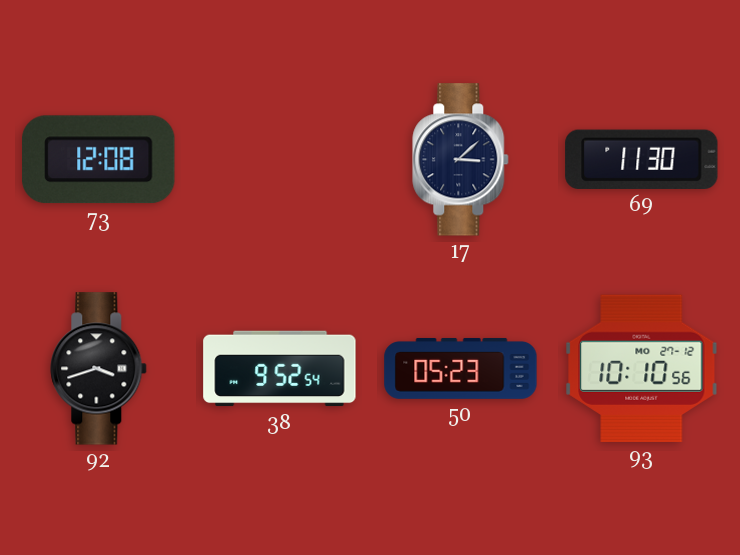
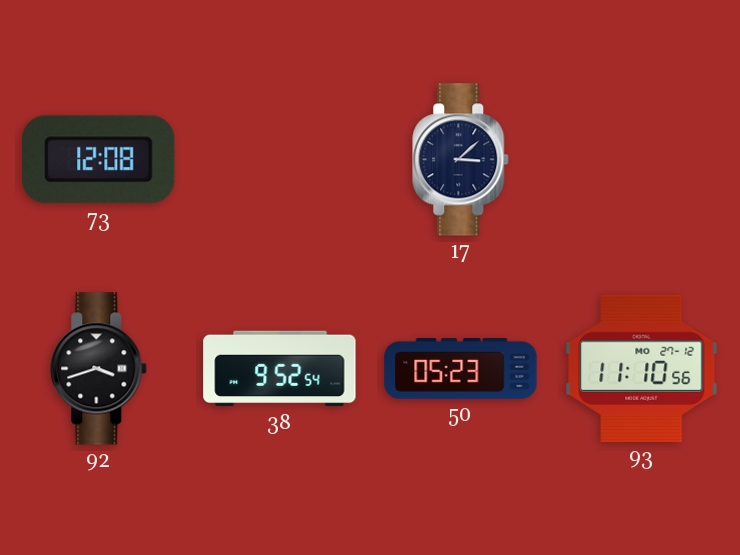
69: 11:30 -> none
93: 10:10 -> 11:10
